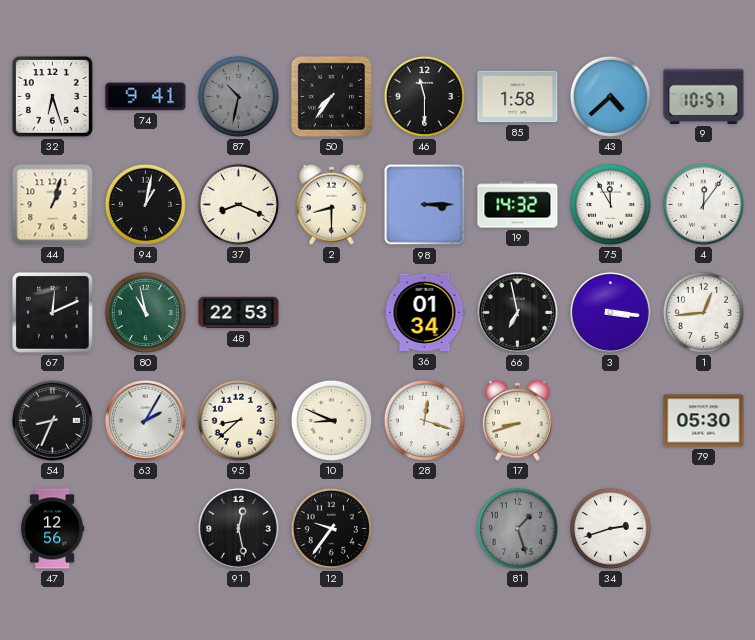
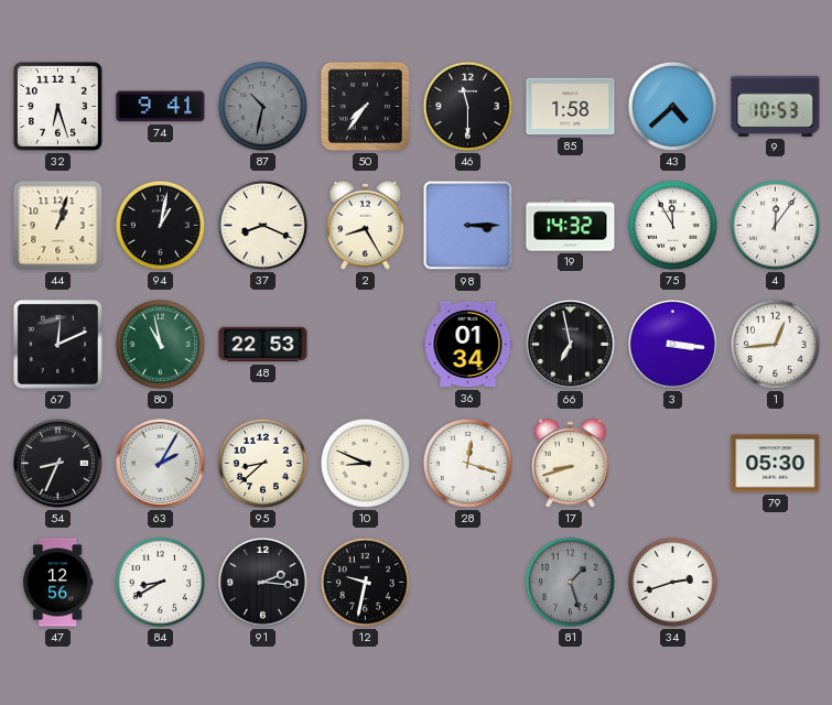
9: 10:57 -> 10:53
2: 8:30 -> 8:25
84: none -> 8:40
91: 12:28 -> 2:16
12: 9:36 -> 9:32
